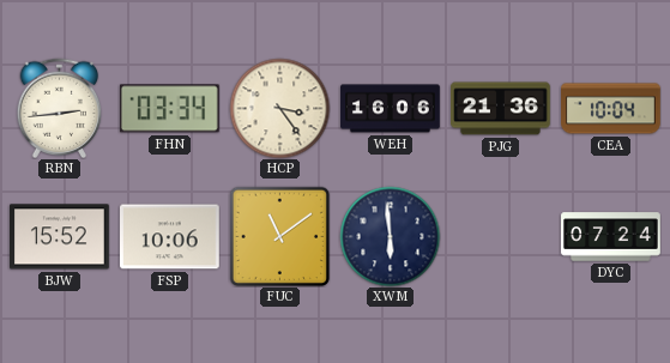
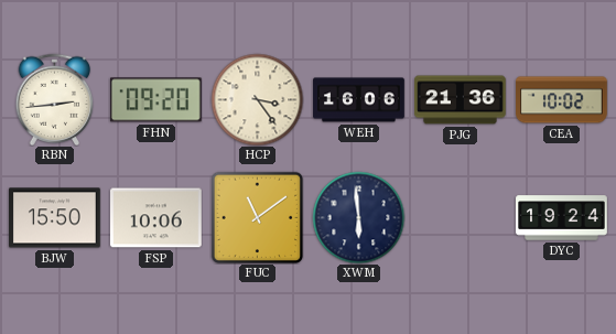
FHN: 03:34 -> 09:20
CEA: 10:04 -> 10:02
BJW: 15:52 -> 15:50
DYC: 07:24 -> 19:24
